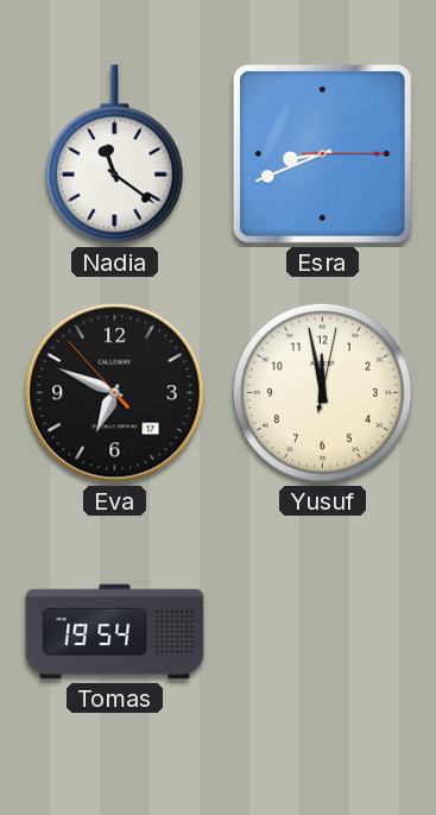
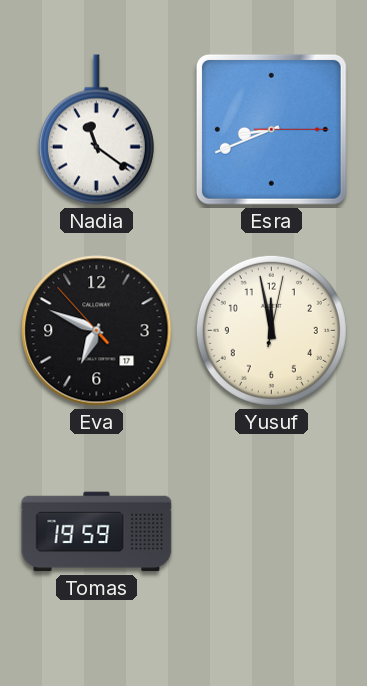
Tomas: 19:54 -> 19:59
